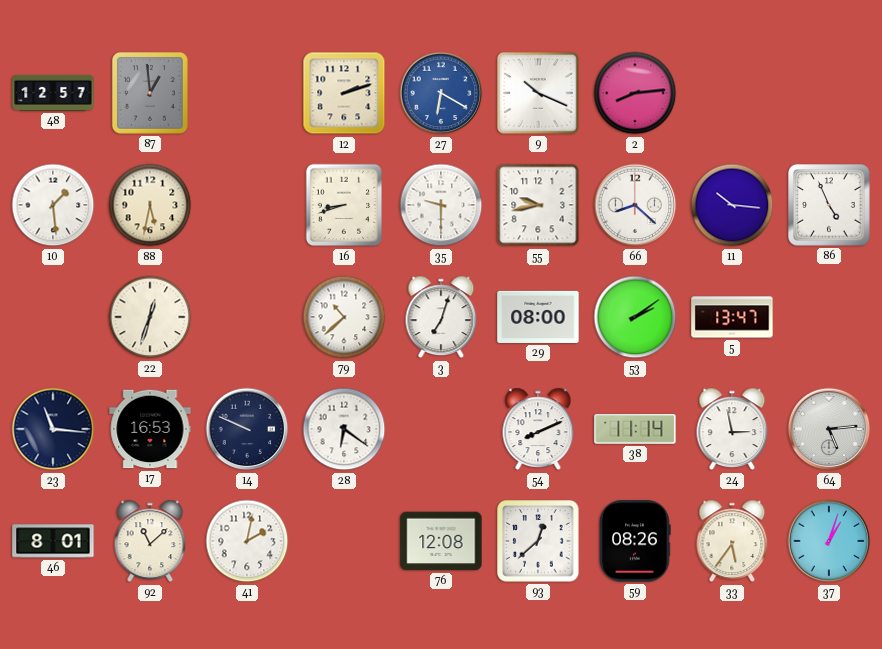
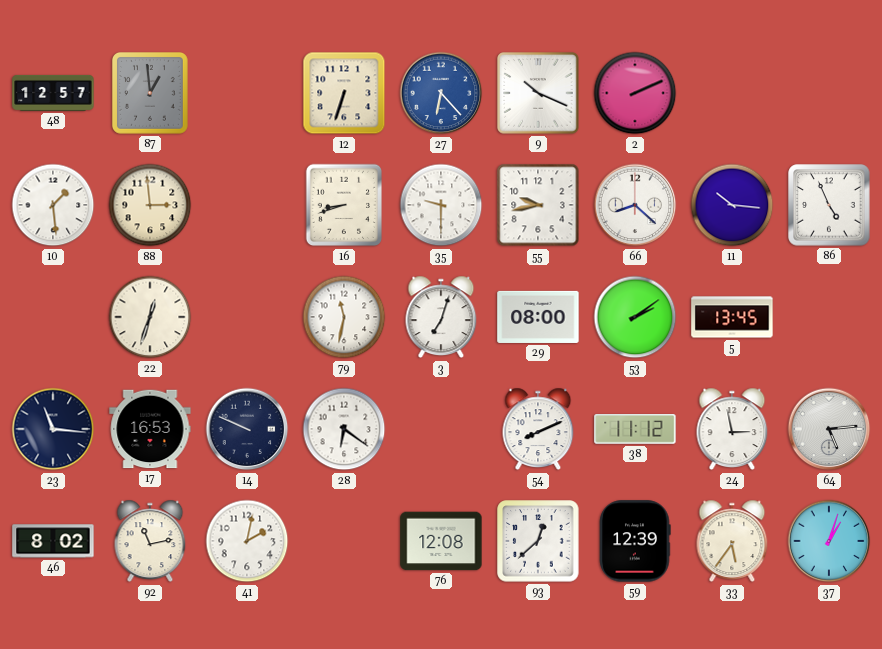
12: 2:12 -> 6:33
27: 6:20 -> 6:23
2: 8:14 -> 2:11
88: 5:32 -> 2:59
79: 10:38 -> 11:32
5: 13:47 -> 13:45
38: 11:14 -> 11:12
46: 8:01 -> 8:02
92: 11:08 -> 11:13
59: 08:26 -> 12:39
